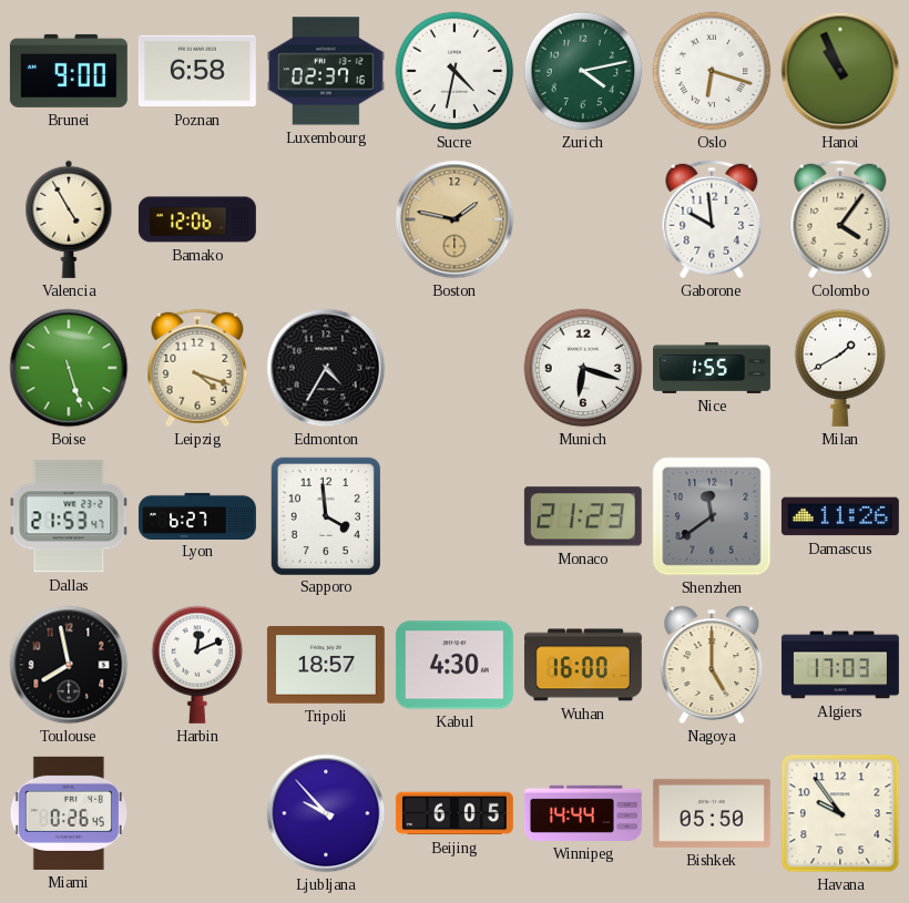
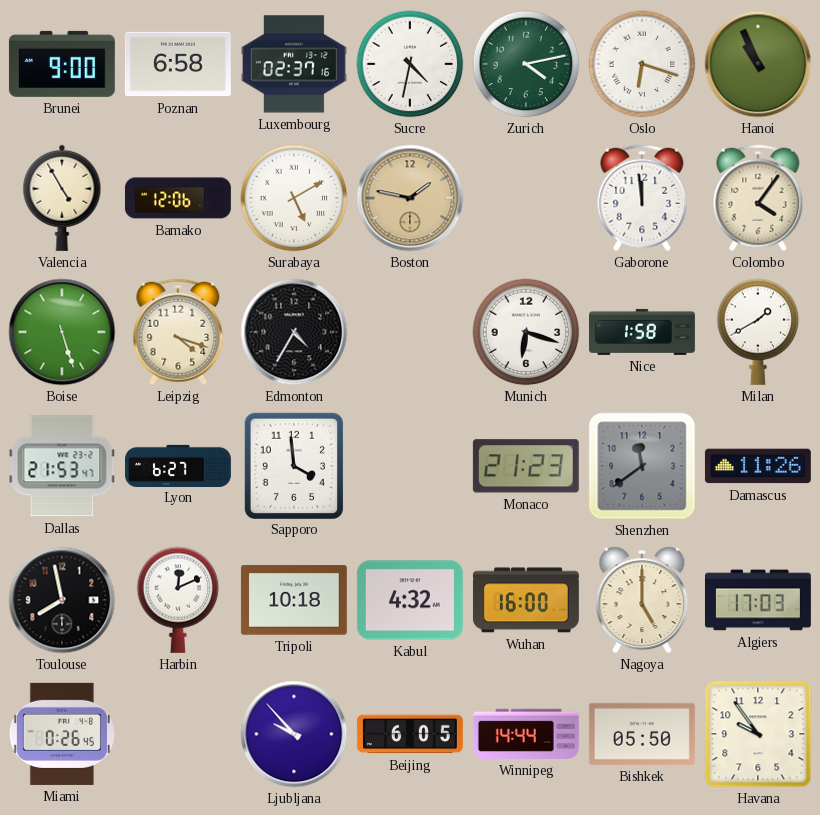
Surabaya: none -> 5:10
Gaborone: 9:59 -> 11:59
Nice: 1:55 -> 1:58
Tripoli: 18:57 -> 10:18
Kabul: 4:30 -> 4:32
